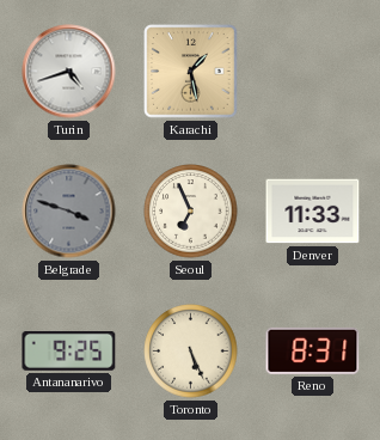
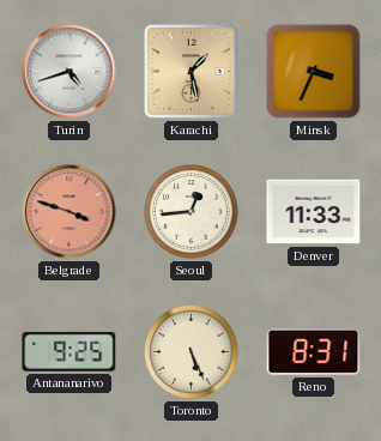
Minsk: none -> 3:34
Belgrade dial: grey -> salmon
Seoul: 6:56 -> 12:44
